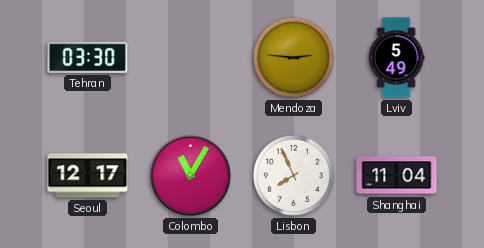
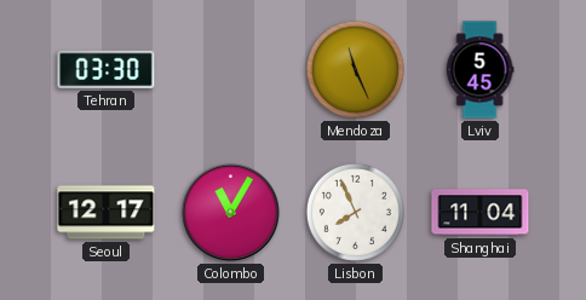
Mendoza: 2:46 -> 11:26
Lviv: 5:49 -> 5:45
